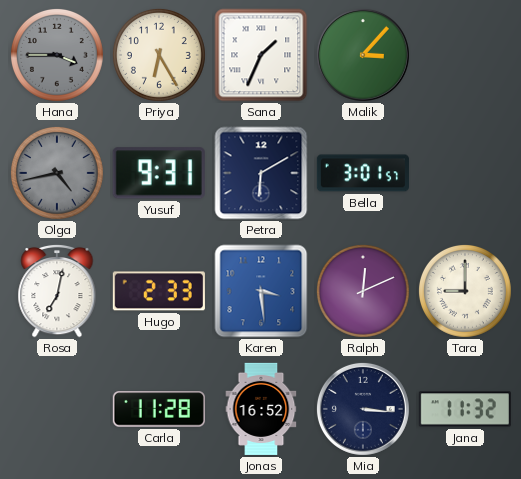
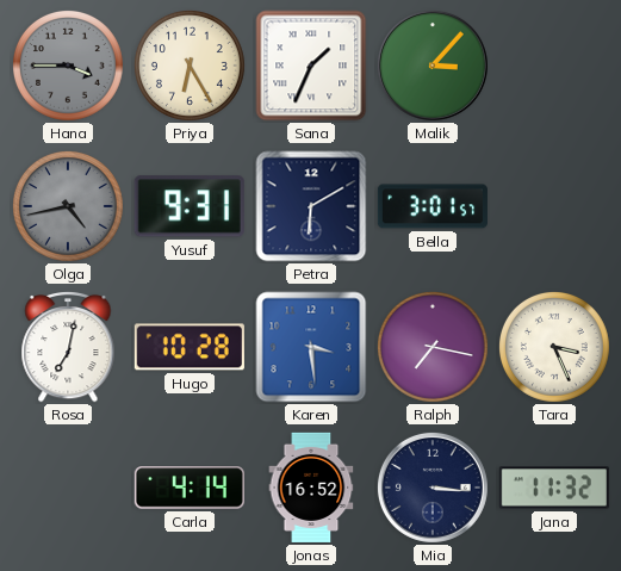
Hugo: 2:33 -> 10:28
Ralph: 12:11 -> 7:17
Tara: 9:00 -> 3:26
Carla: 11:28 -> 4:14
